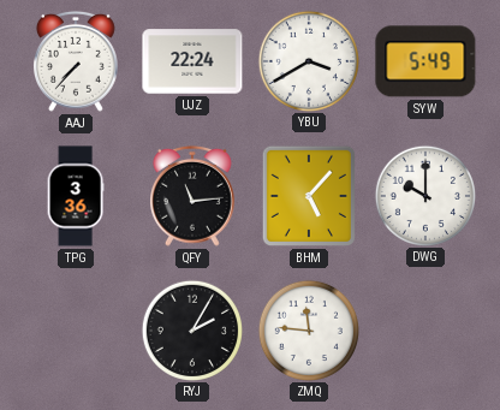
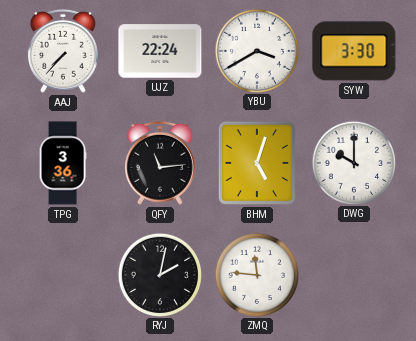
SYW: 5:49 -> 3:30
BHM: 5:07 -> 5:03
RYJ: 2:05 -> 2:02
